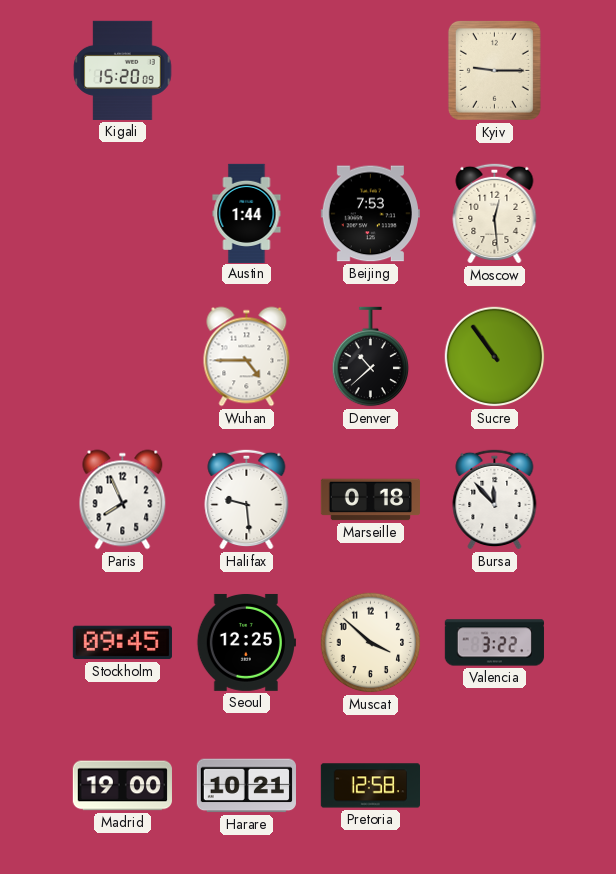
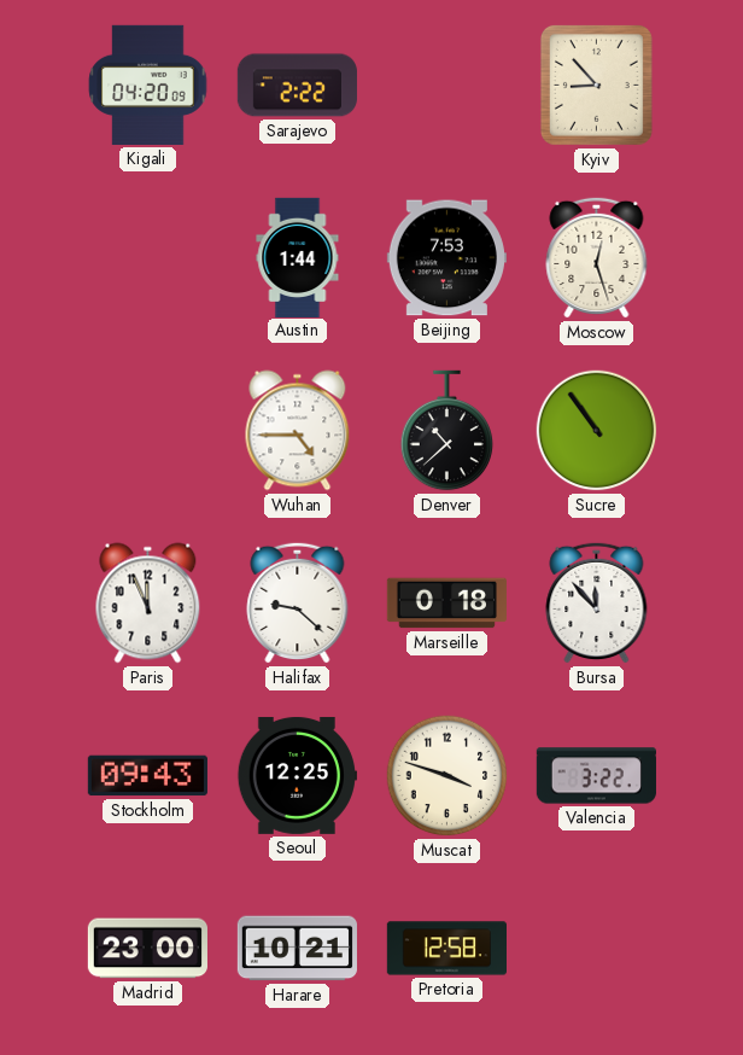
Kigali: 15:20 -> 04:20
Sarajevo: none -> 2:22
Kyiv: 9:15 -> 8:53
Moscow: 12:29 -> 12:27
Paris: 7:56 -> 11:56
Halifax: 9:29 -> 9:22
Stockholm: 09:45 -> 09:43
Muscat: 3:52 -> 3:48
Madrid: 19:00 -> 23:00
